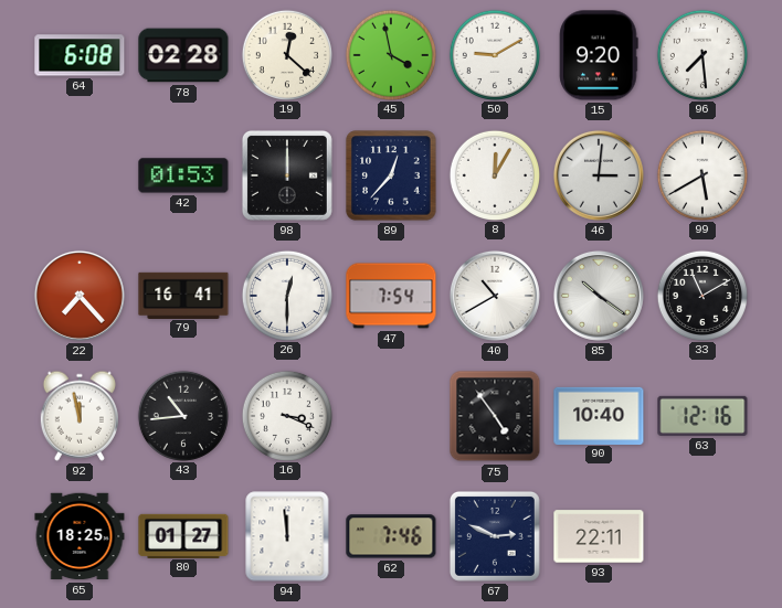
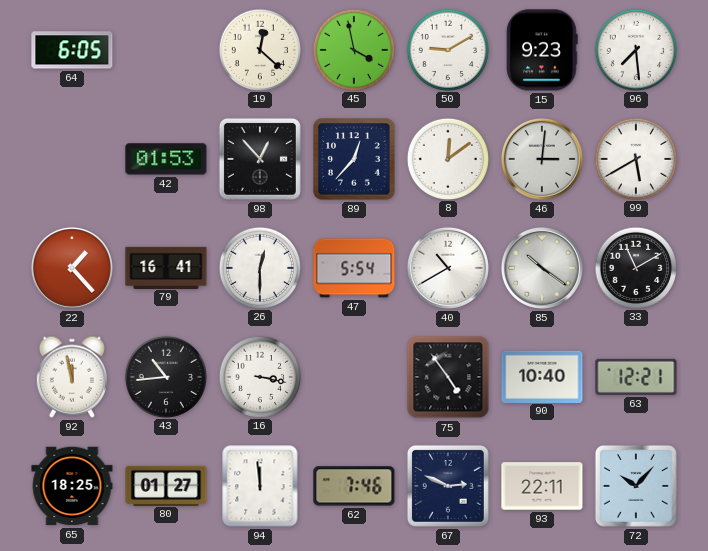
64: 6:08 -> 6:05
78: 02:28 -> none
15: 9:20 -> 9:23
98: 12:00 -> 12:53
8: 12:05 -> 12:09
22: 7:23 -> 1:23
47: 7:54 -> 5:54
16: 3:19 -> 3:17
63: 12:16 -> 12:21
72: none -> 10:07
